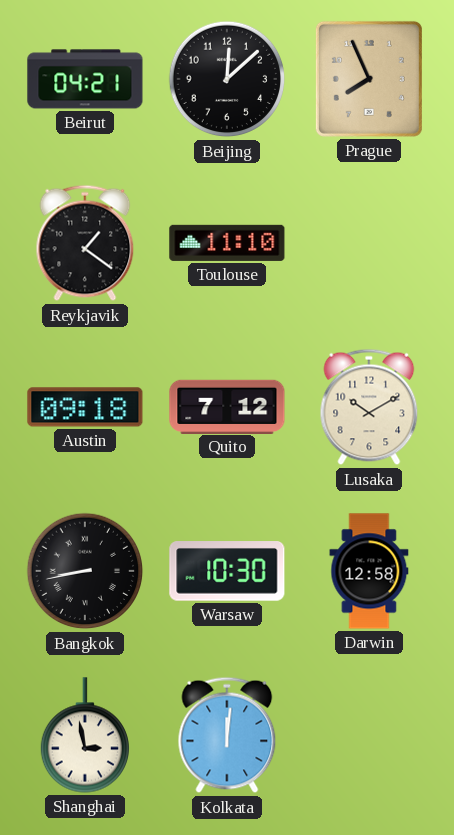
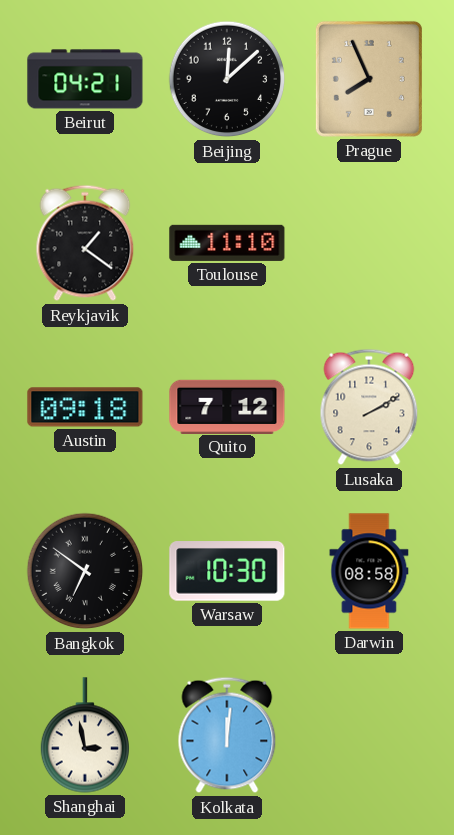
Lusaka: 10:10 -> 2:10
Bangkok: 8:43 -> 6:51
Darwin: 12:58 -> 08:58
